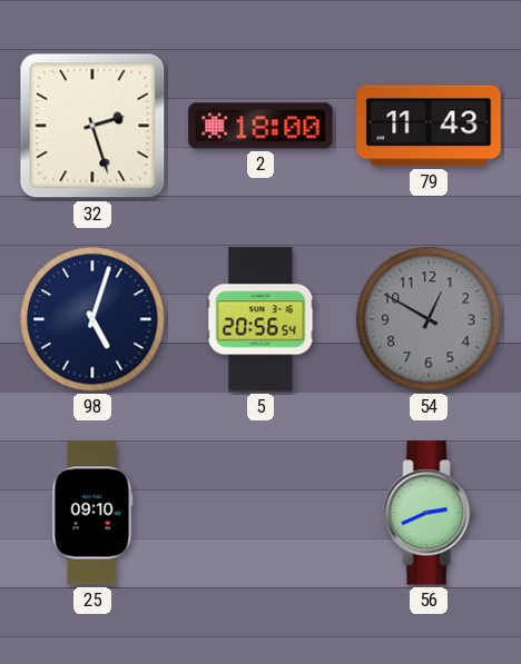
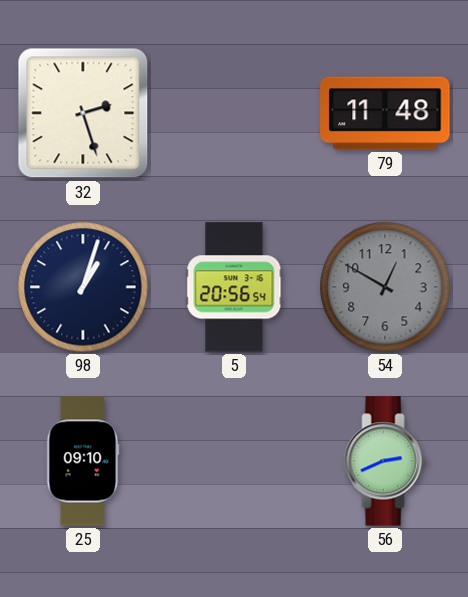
2: 18:00 -> none
79: 11:43 -> 11:48
98: 5:03 -> 1:03
